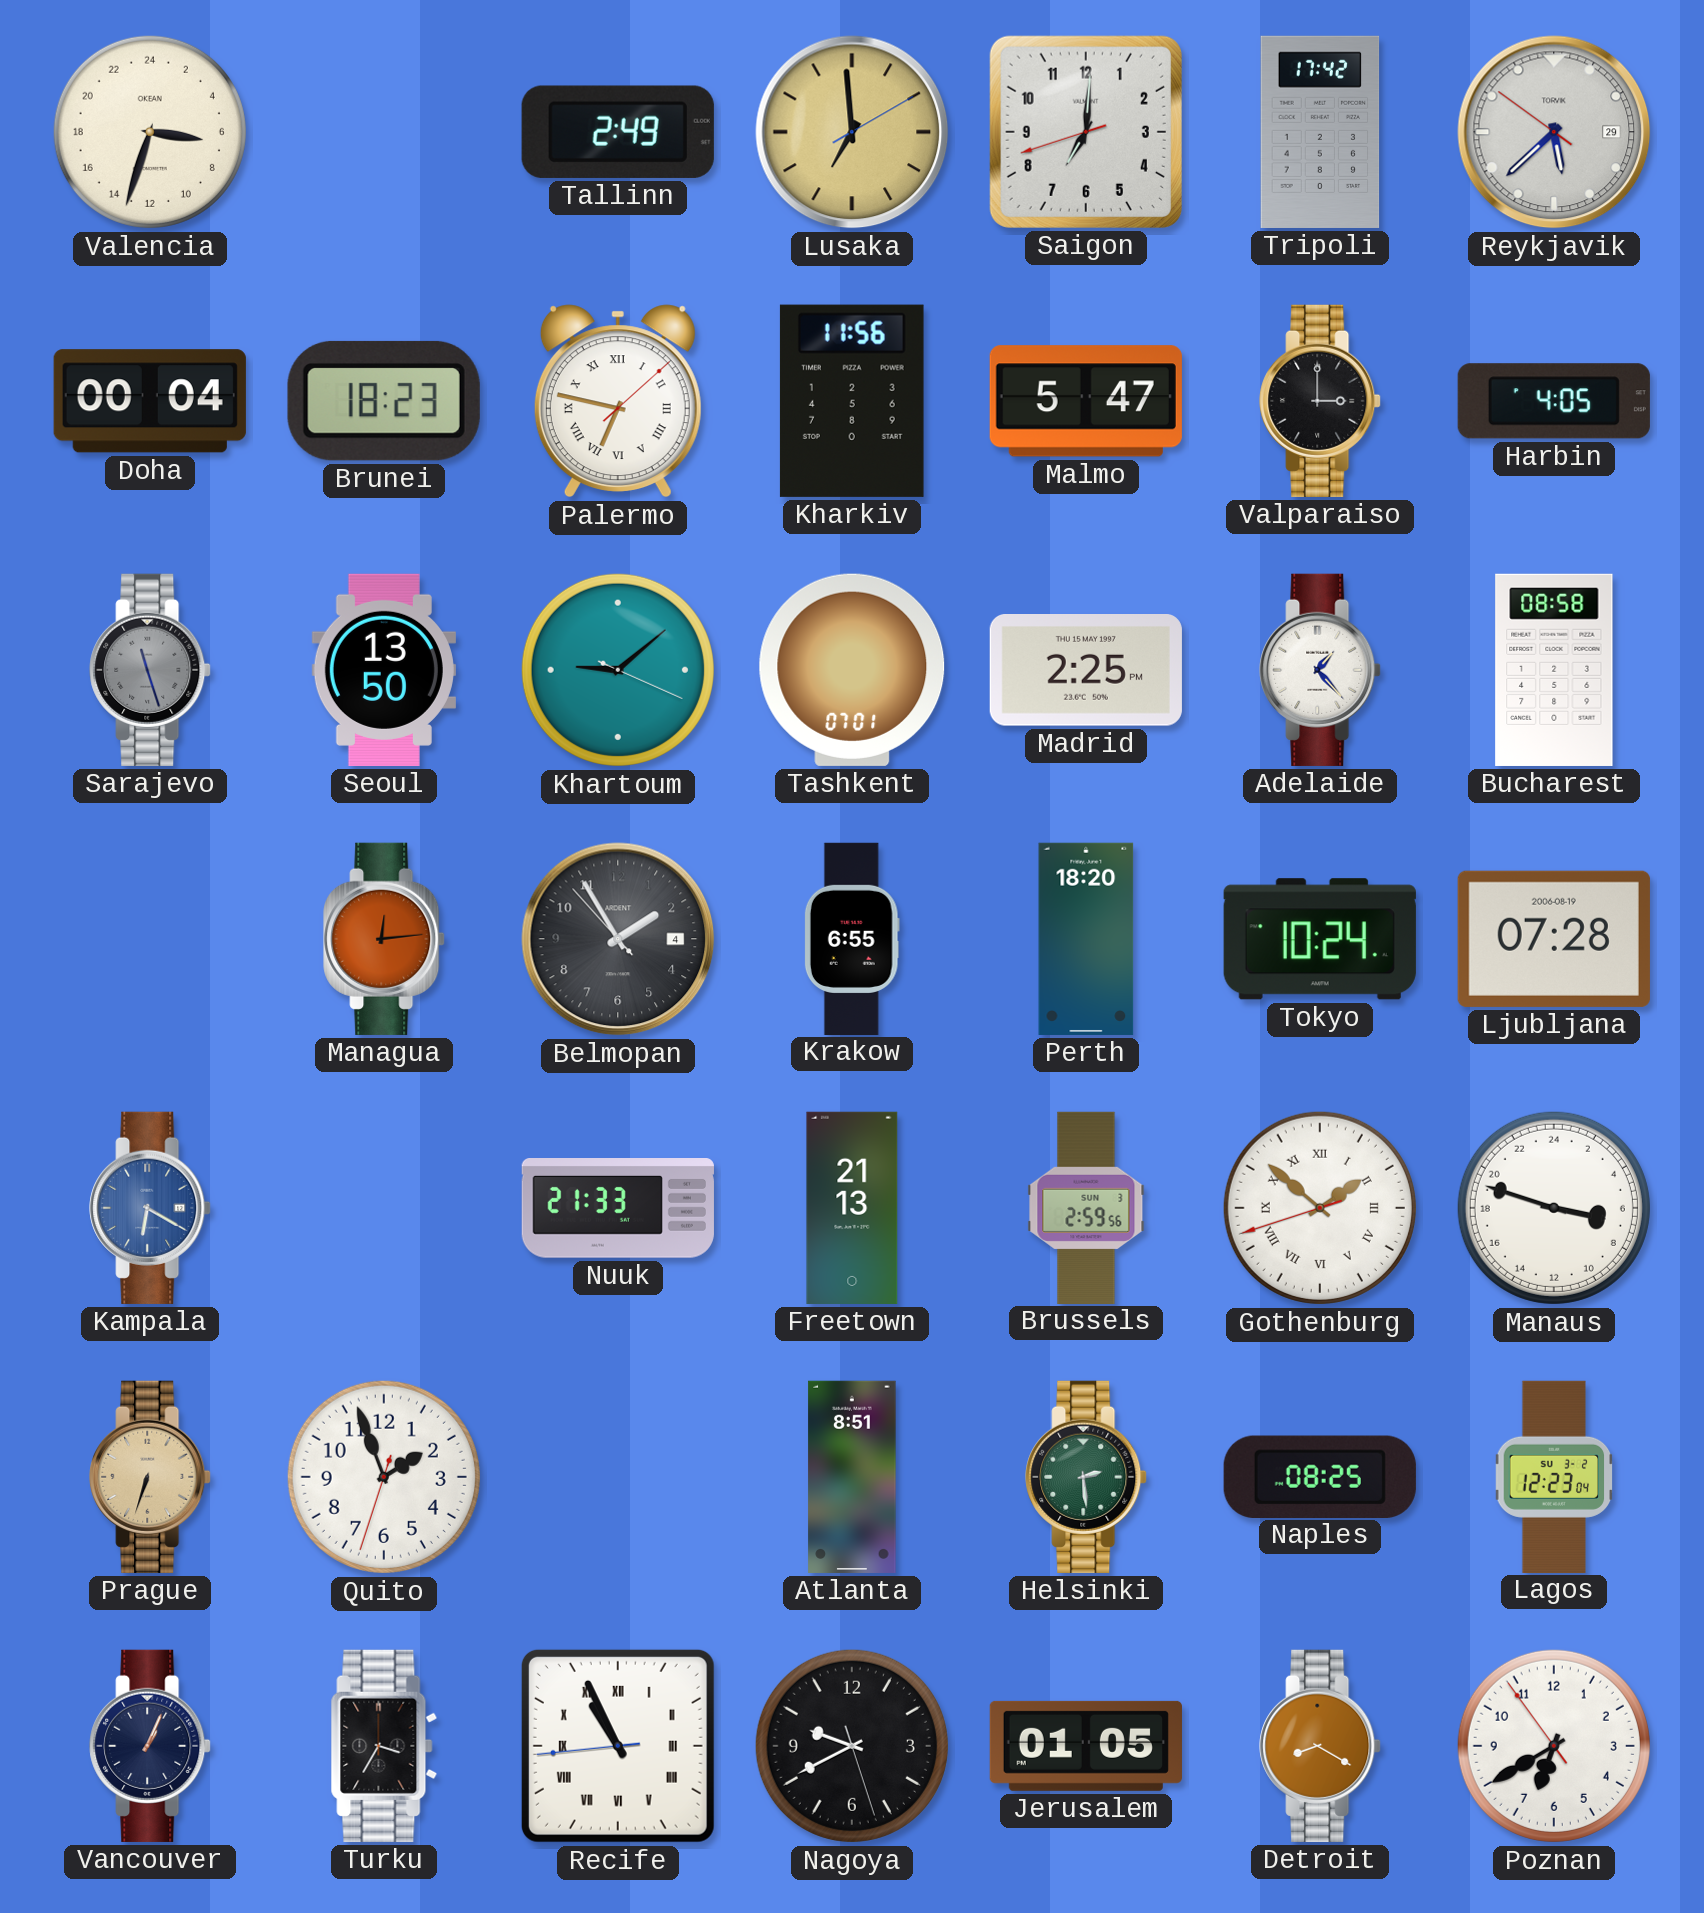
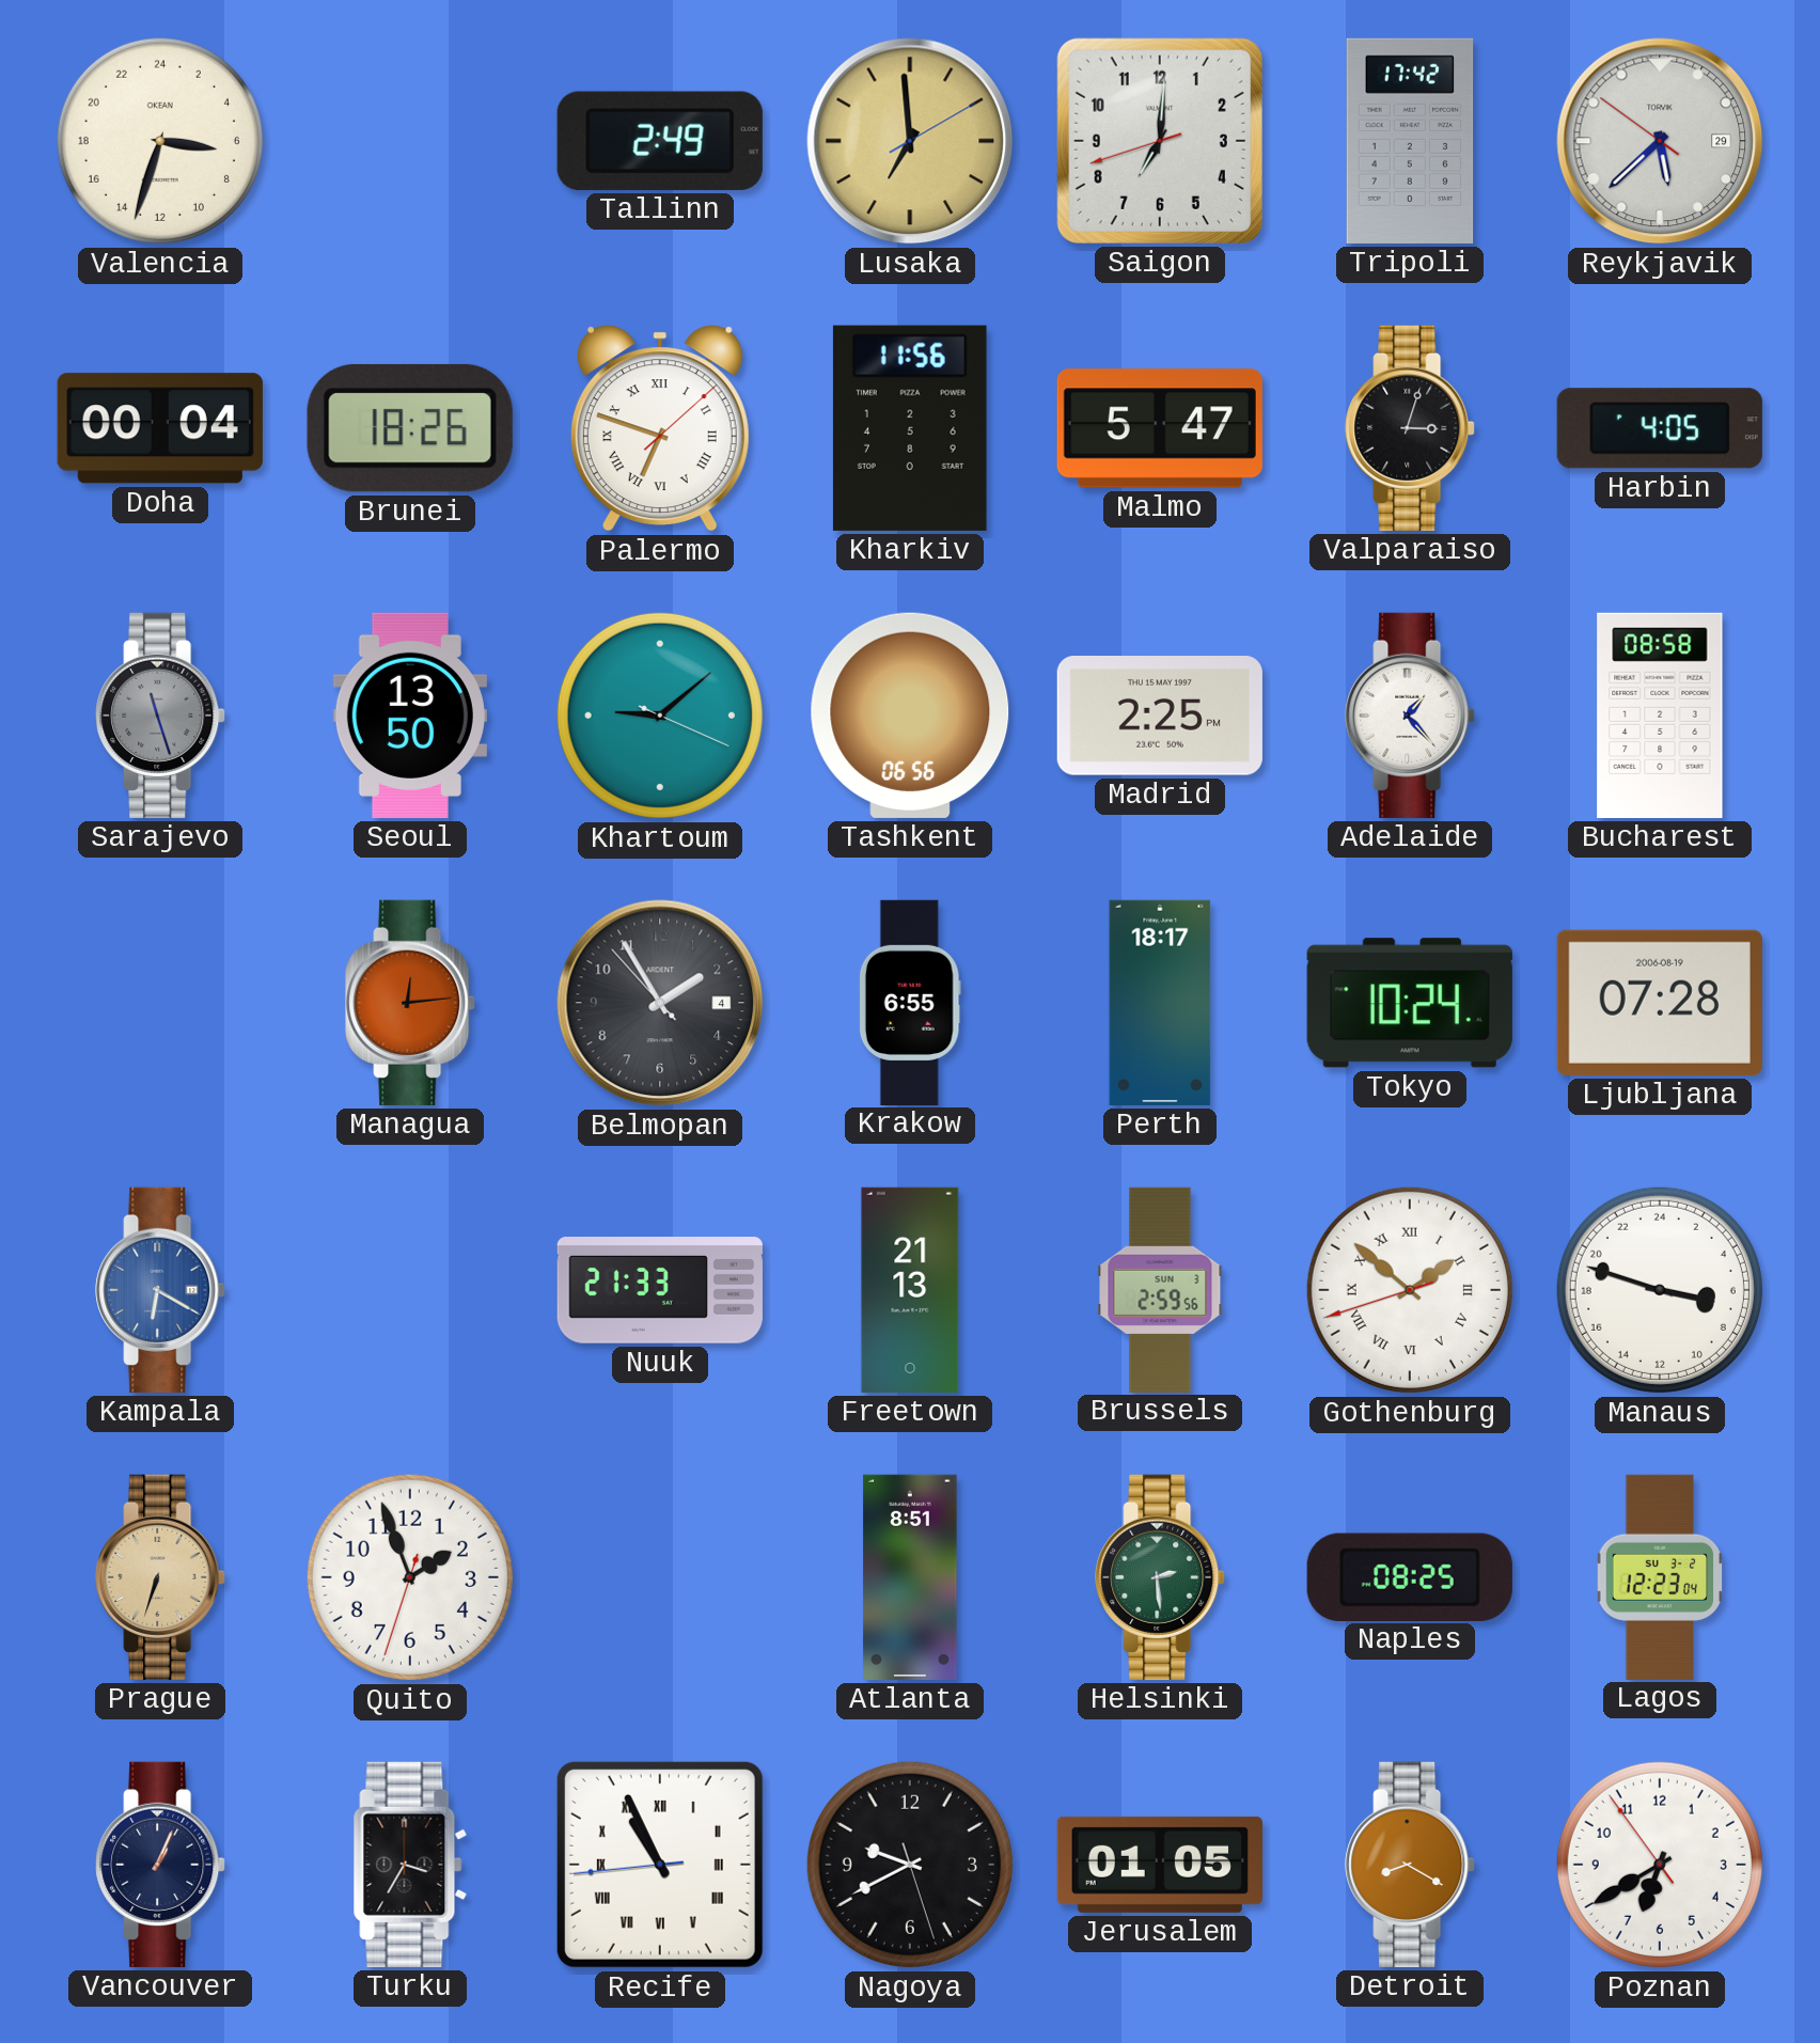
Brunei: 18:23 -> 18:26
Palermo: 6:47 -> 6:48
Valparaiso: 3:00 -> 3:03
Tashkent: 07:01 -> 06:56
Perth: 18:20 -> 18:17
